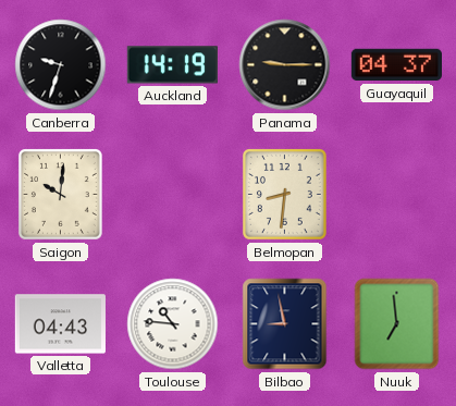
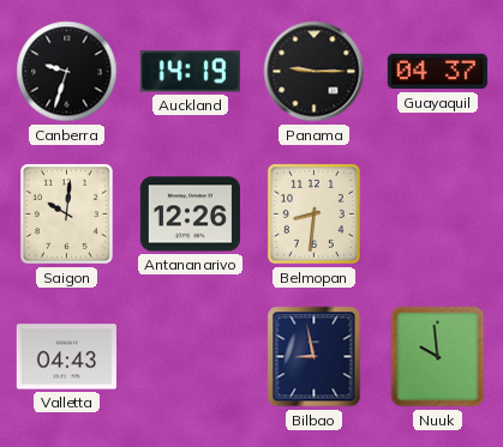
Antananarivo: none -> 12:26
Toulouse: 10:46 -> none
Nuuk: 6:59 -> 9:59
